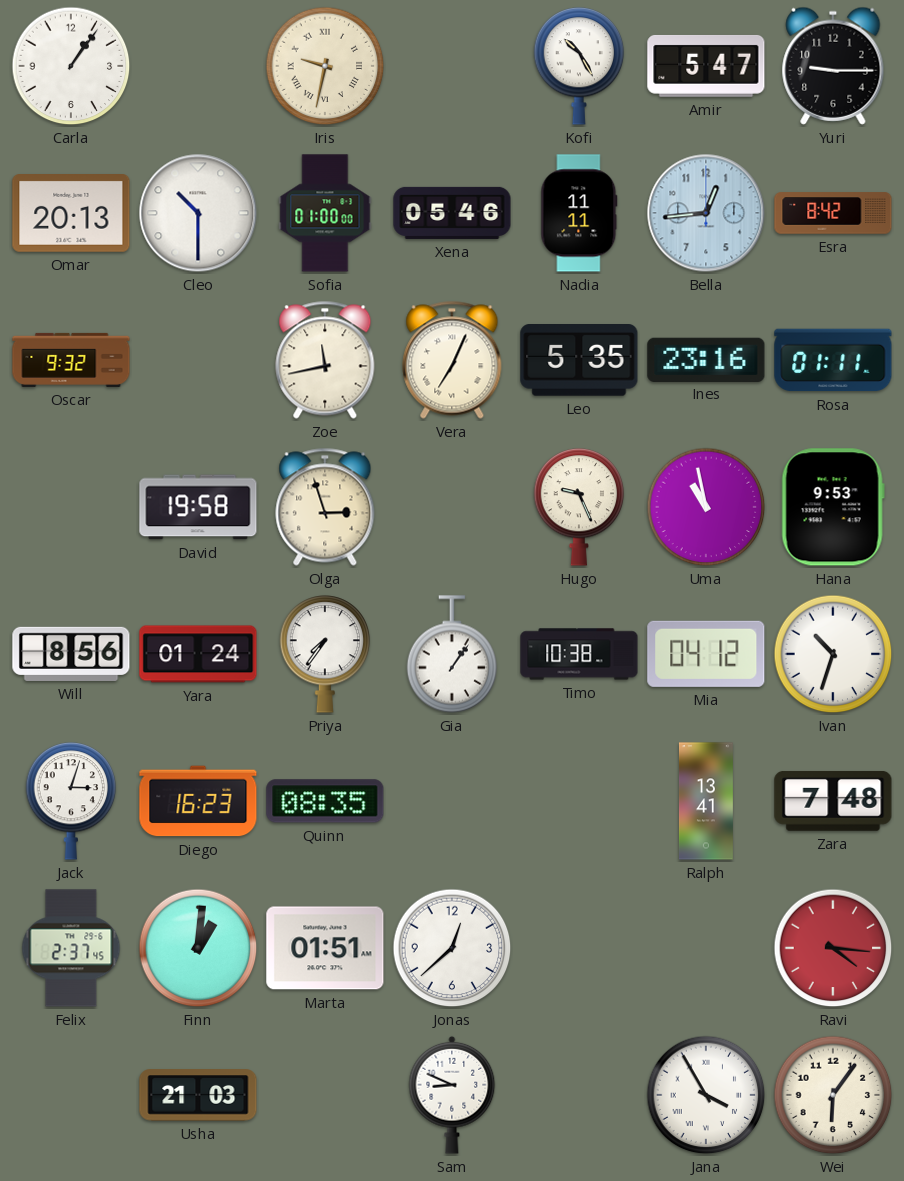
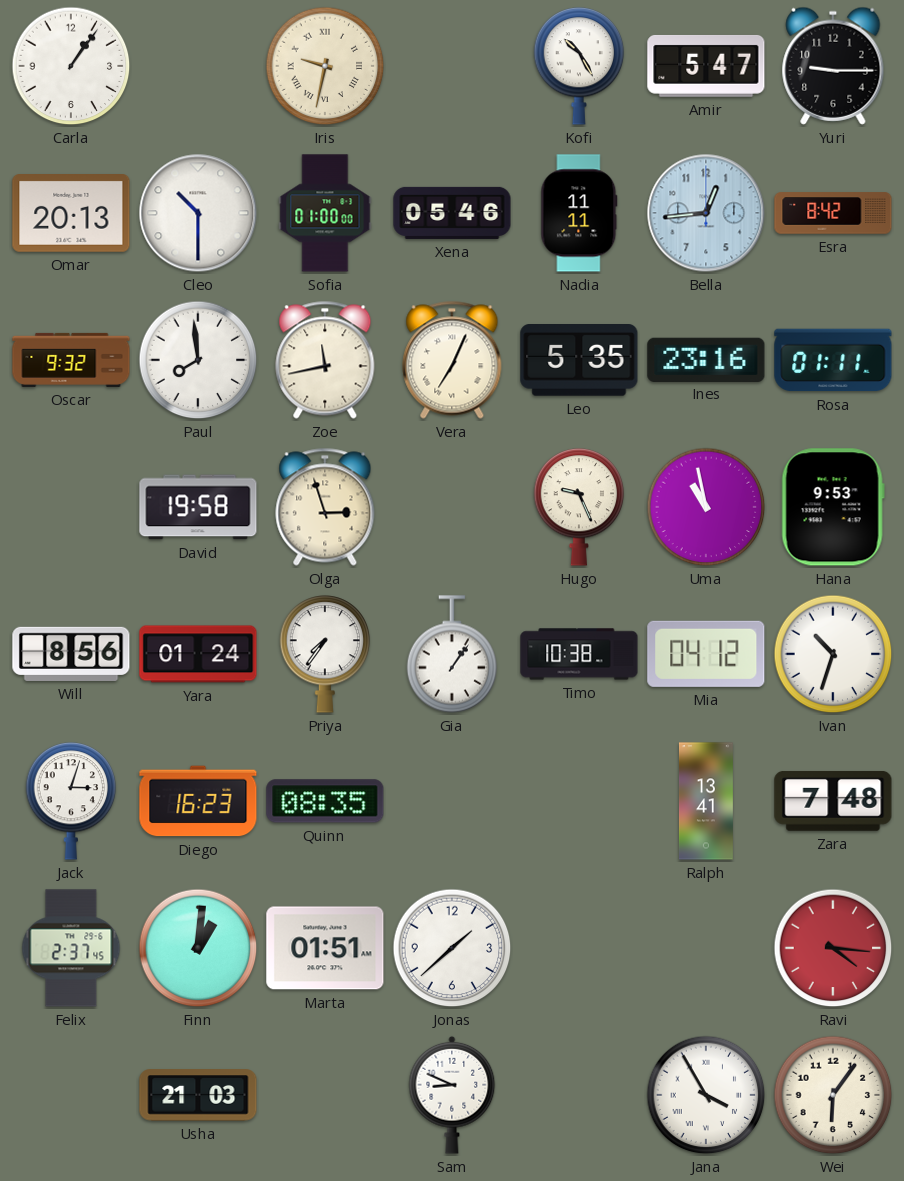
Paul: none -> 7:59
Jonas: 12:38 -> 1:38
